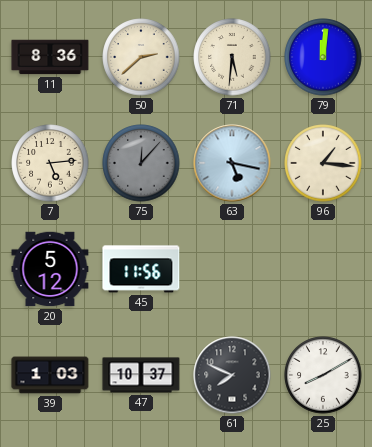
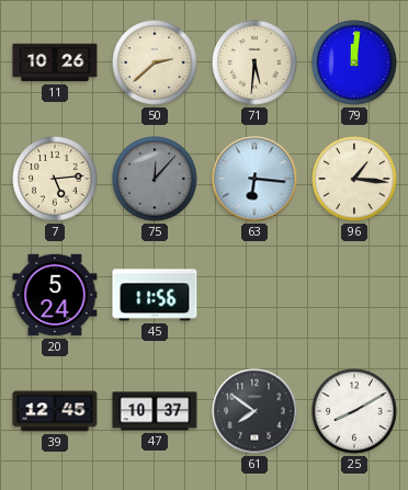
11: 8:36 -> 10:26
63: 5:17 -> 6:16
20: 5:12 -> 5:24
39: 1:03 -> 12:45
61: 7:49 -> 7:51
